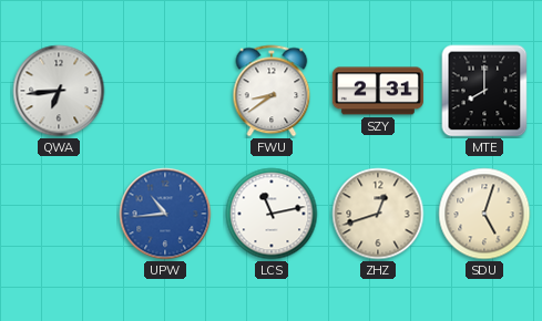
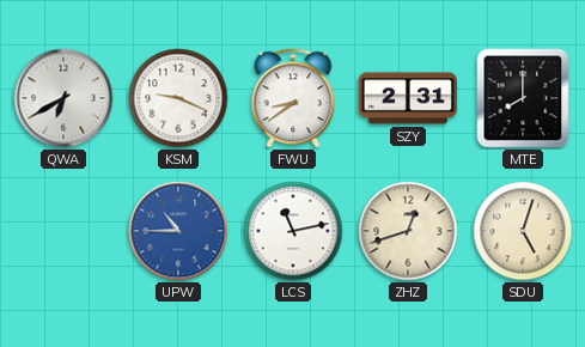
QWA: 6:44 -> 6:40
KSM: none -> 9:19
UPW: 10:44 -> 10:45
